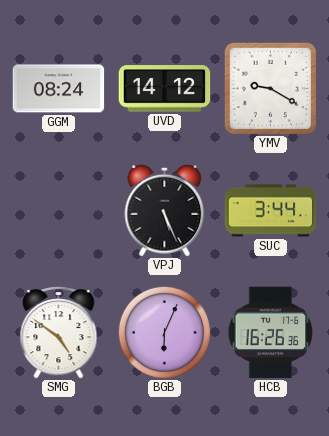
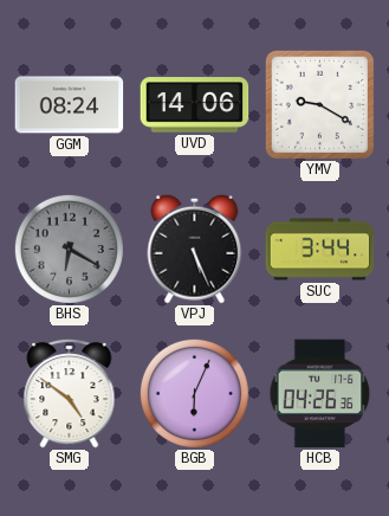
UVD: 14:12 -> 14:06
BHS: none -> 6:20
HCB: 16:26 -> 04:26
